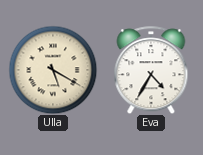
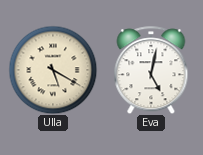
Eva: 4:35 -> 5:02
